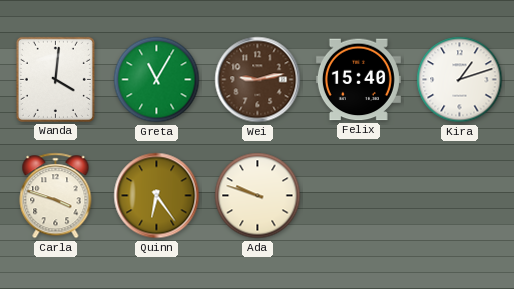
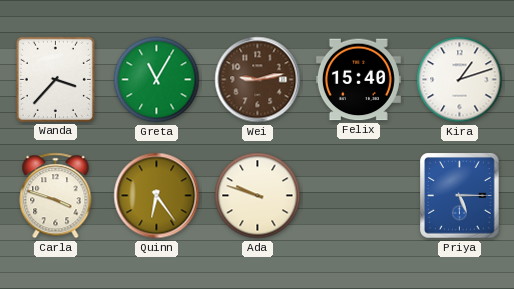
Wanda: 4:01 -> 3:37
Priya: none -> 5:15
